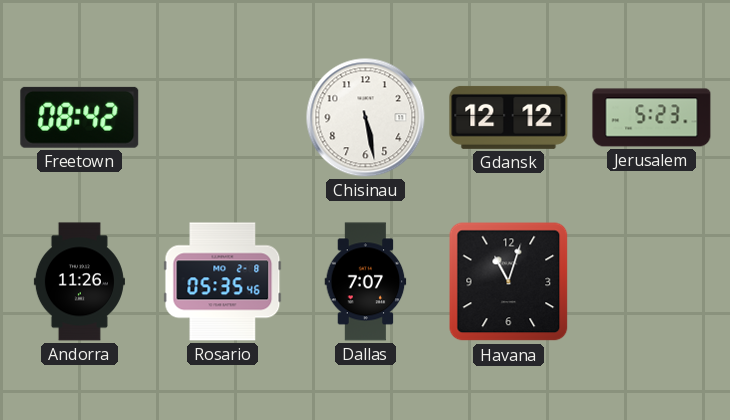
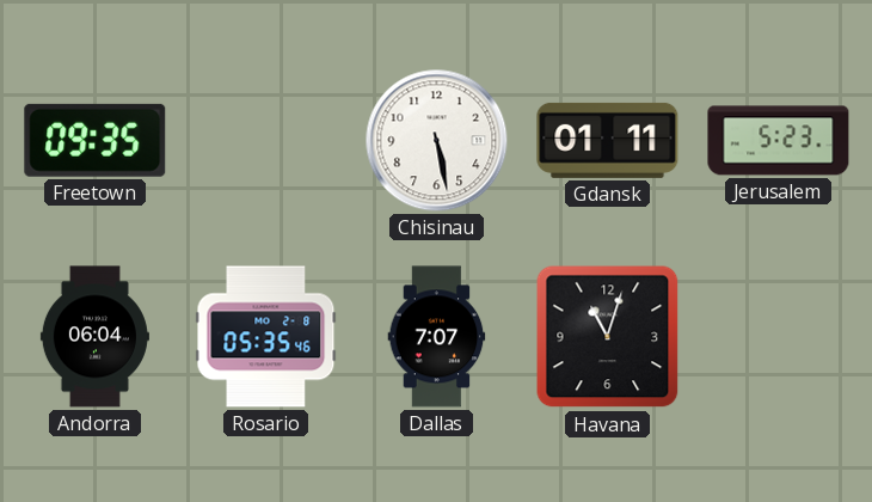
Freetown: 08:42 -> 09:35
Gdansk: 12:12 -> 01:11
Andorra: 11:26 -> 06:04
